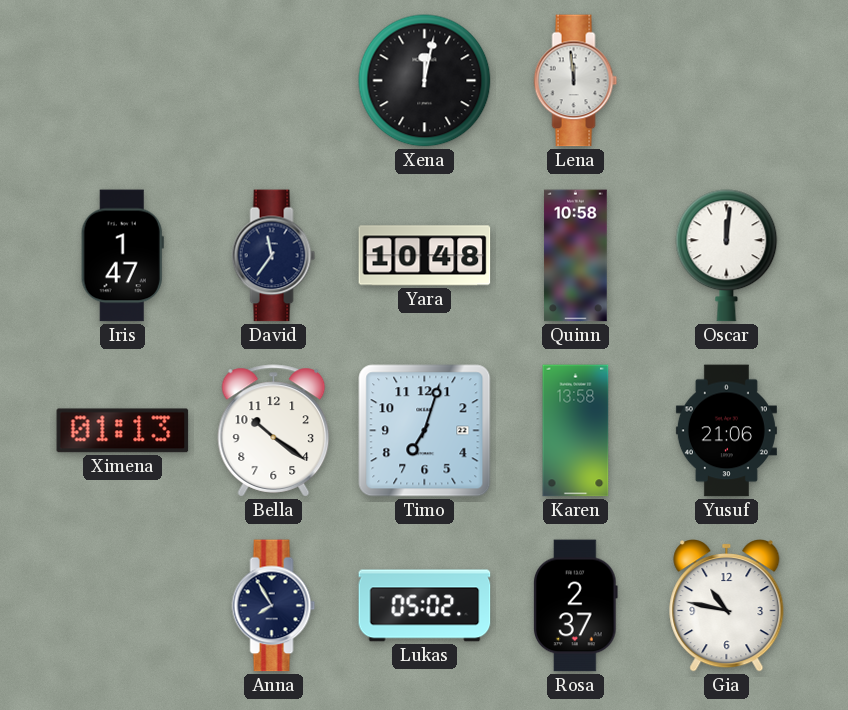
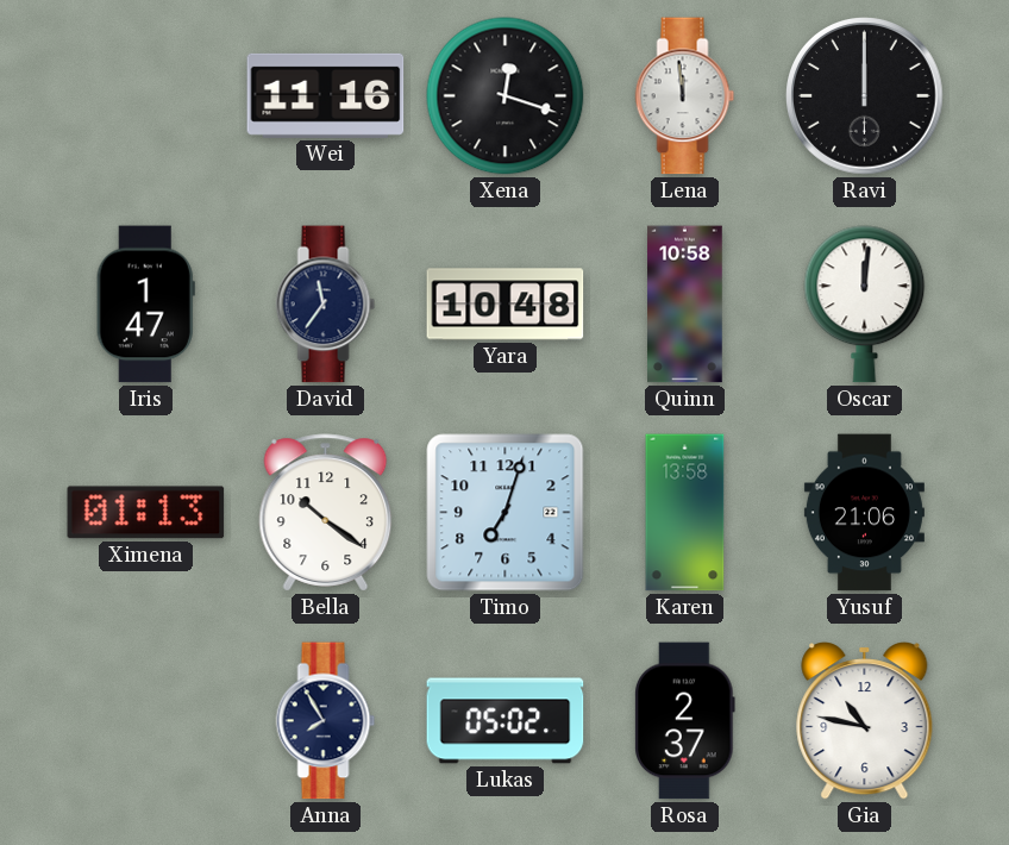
Wei: none -> 11:16
Xena: 12:02 -> 12:18
Ravi: none -> 12:00
